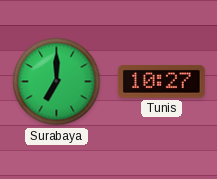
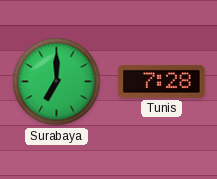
Tunis: 10:27 -> 7:28
